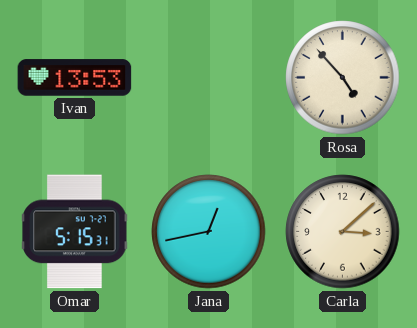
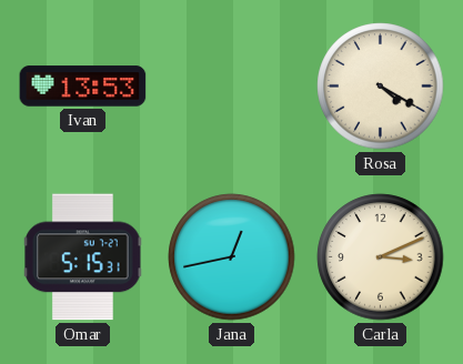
Rosa: 4:53 -> 4:20
Carla: 3:08 -> 3:11
